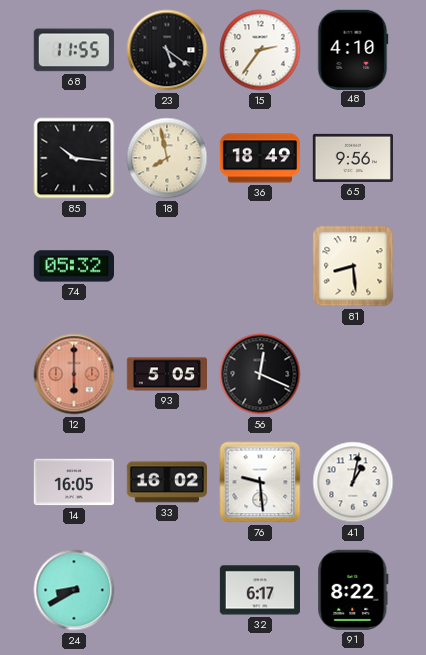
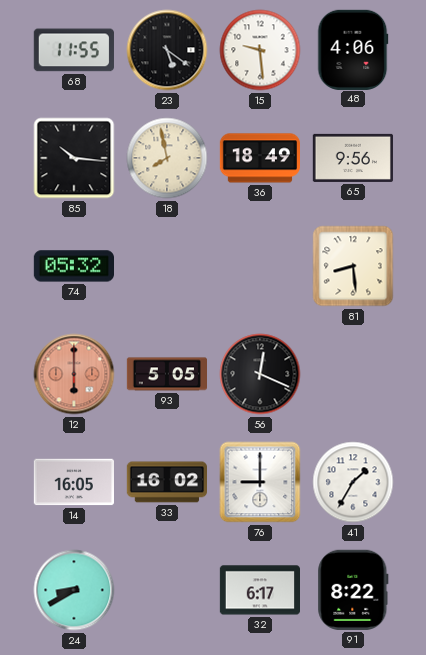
15: 2:36 -> 9:29
48: 4:10 -> 4:06
76: 9:29 -> 9:00
41: 1:02 -> 1:35
